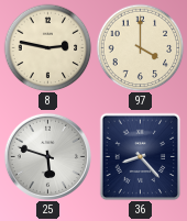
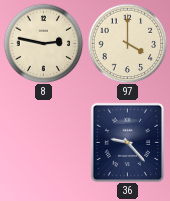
25: 5:48 -> none
36: 8:23 -> 9:23
